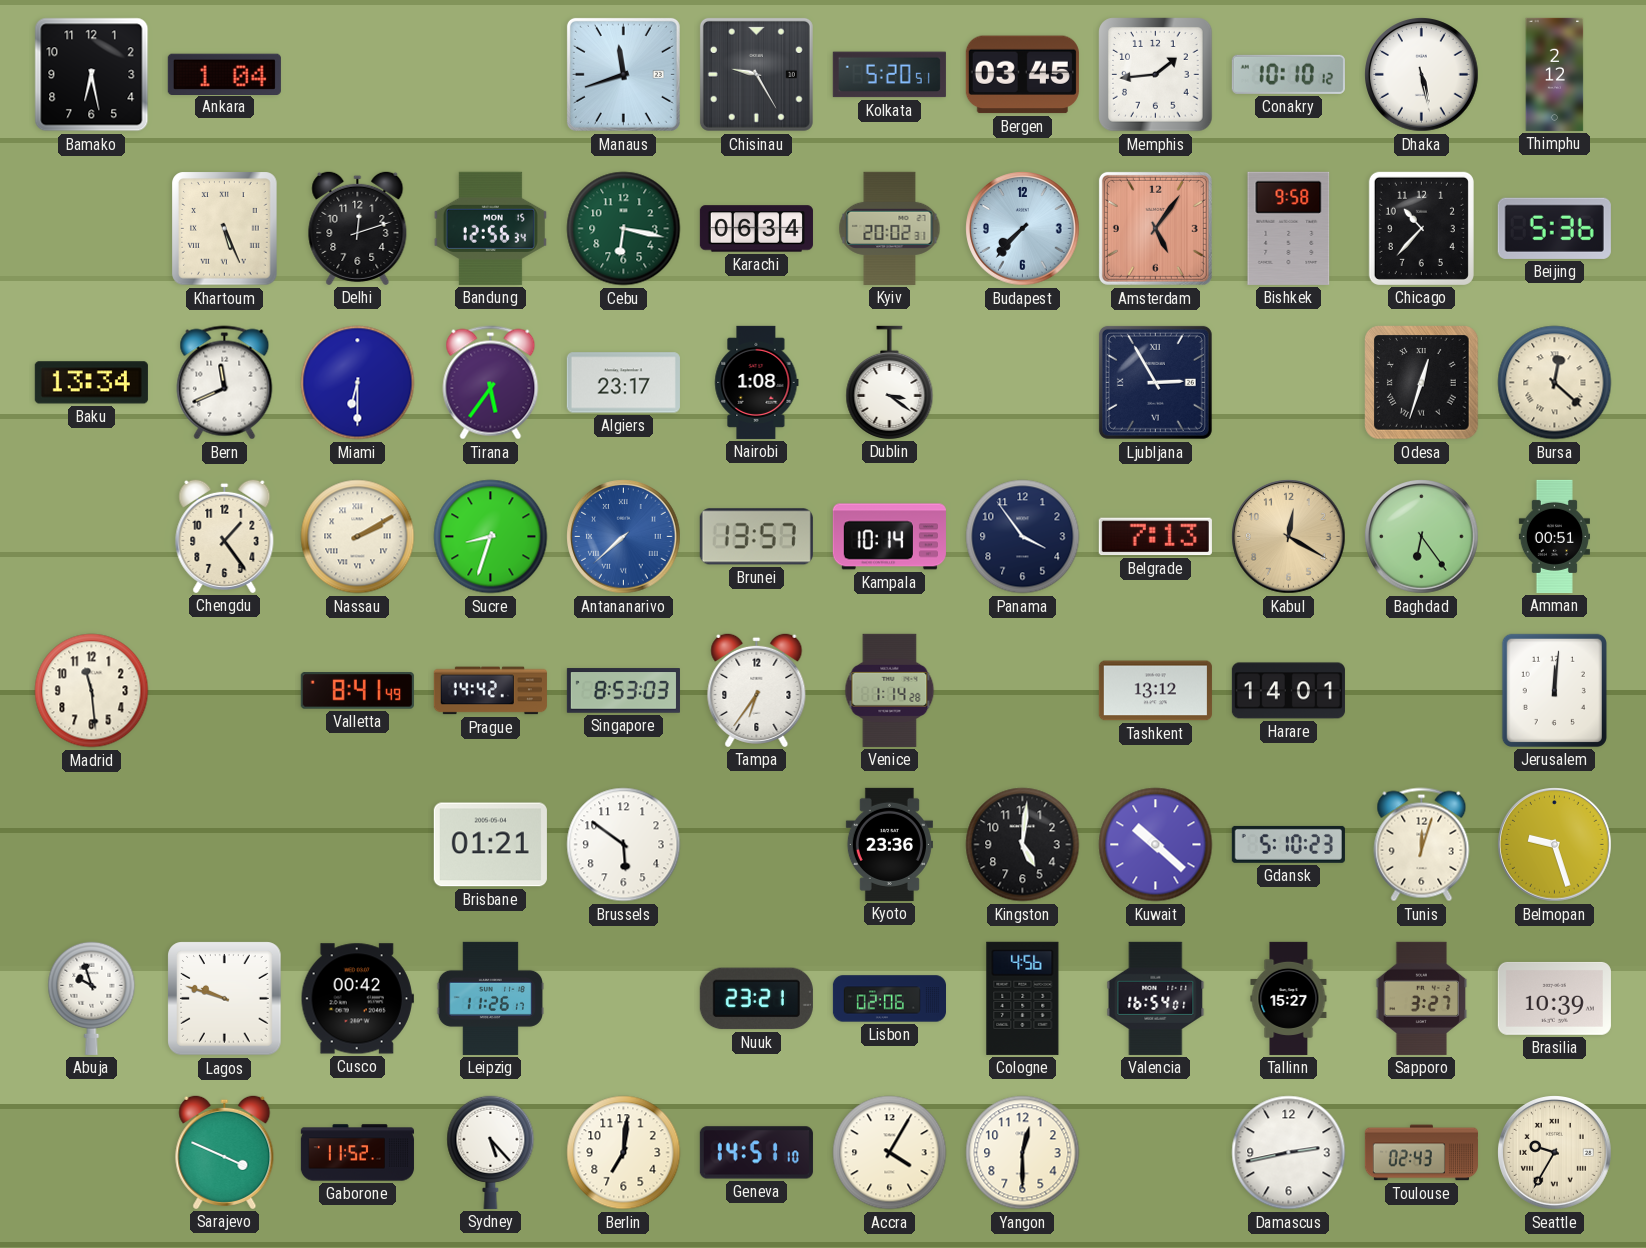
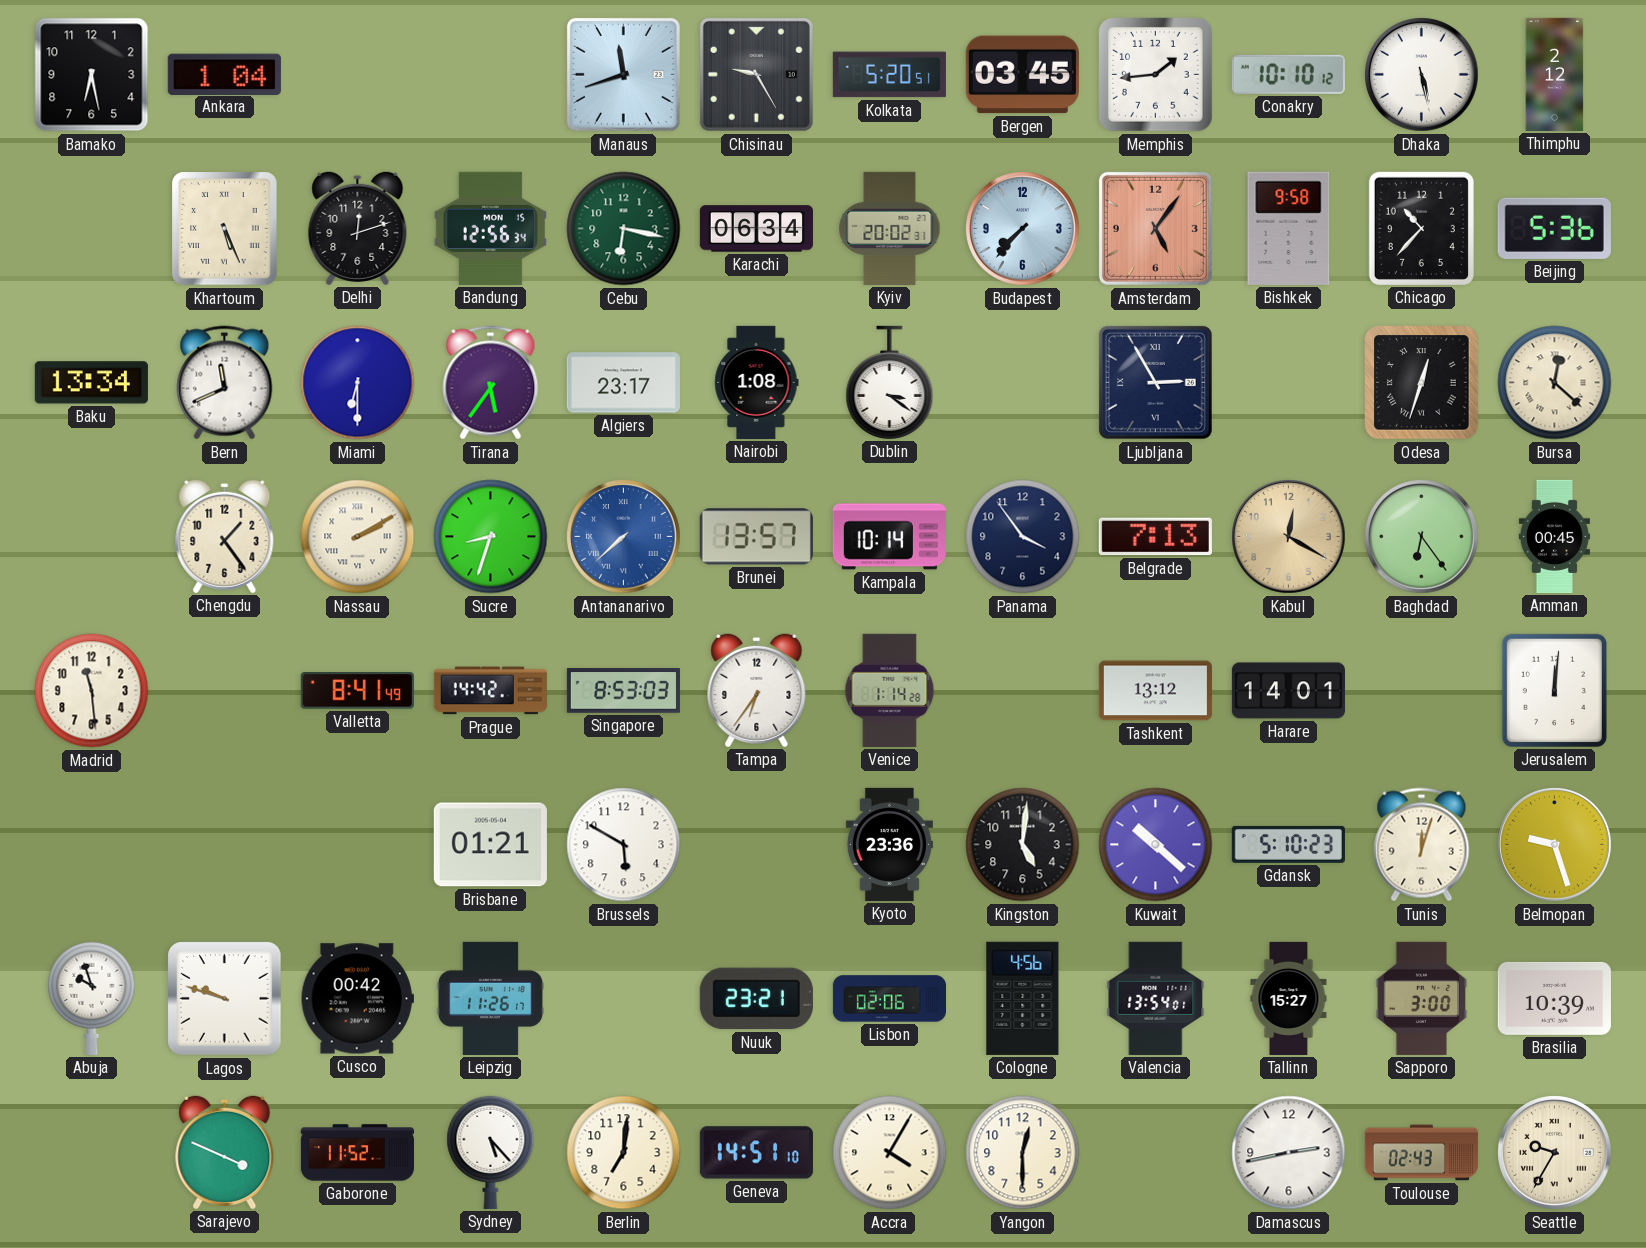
Amman: 00:51 -> 00:45
Brussels: 5:51 -> 5:50
Valencia: 16:54 -> 13:54
Sapporo: 3:27 -> 3:00
